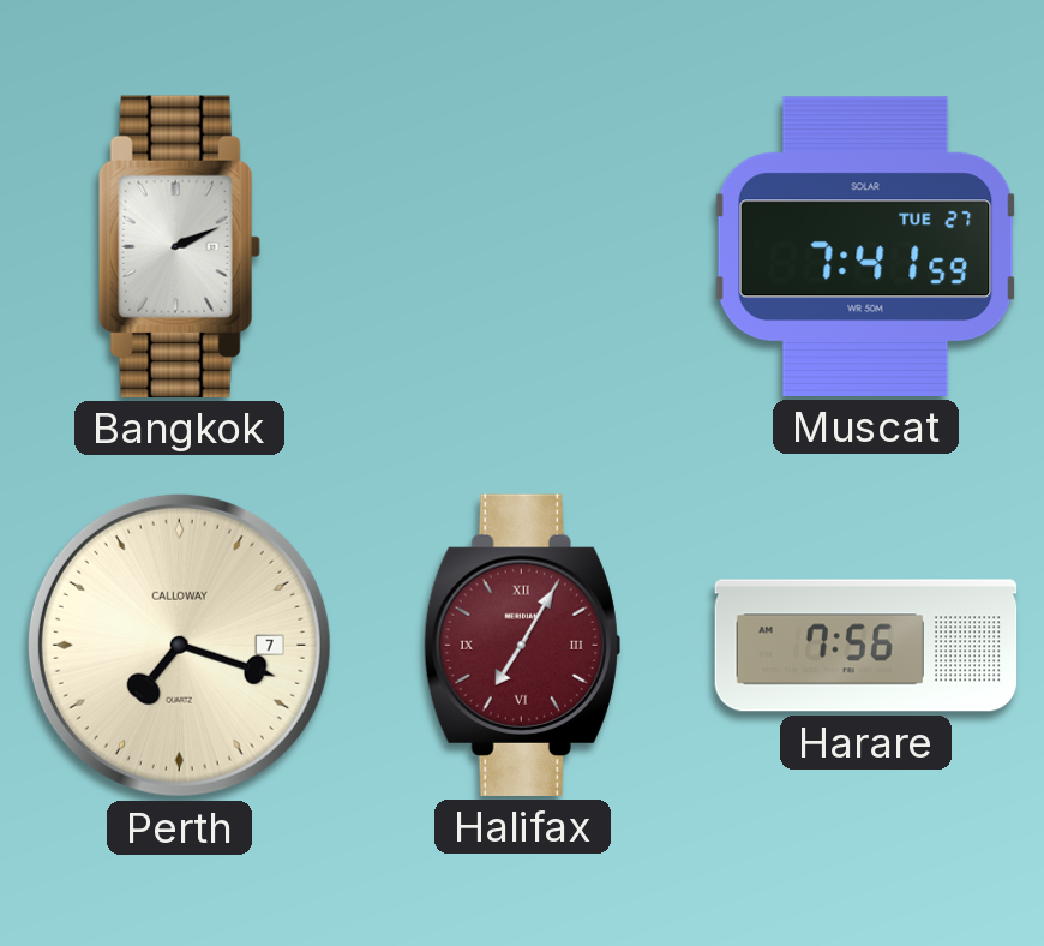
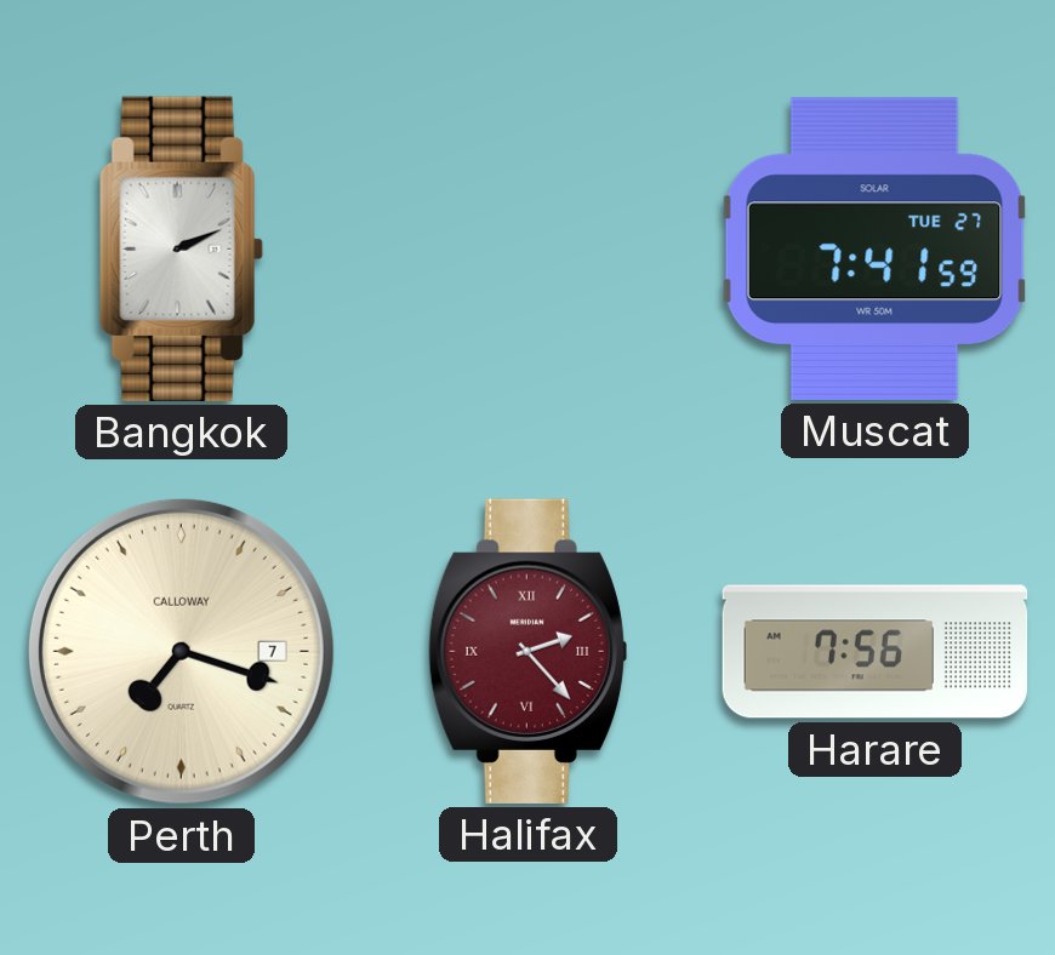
Halifax: 7:05 -> 2:23
